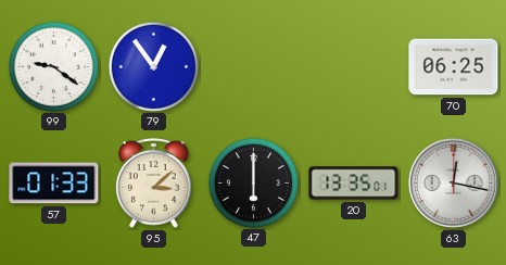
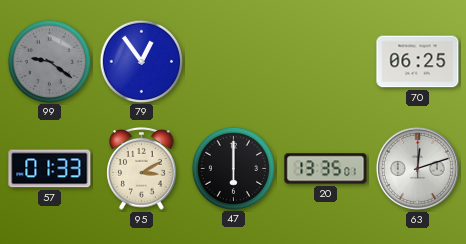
99 dial: white -> grey
95: 3:08 -> 3:10
63: 12:17 -> 12:12
